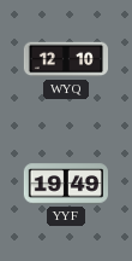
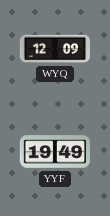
WYQ: 12:10 -> 12:09
